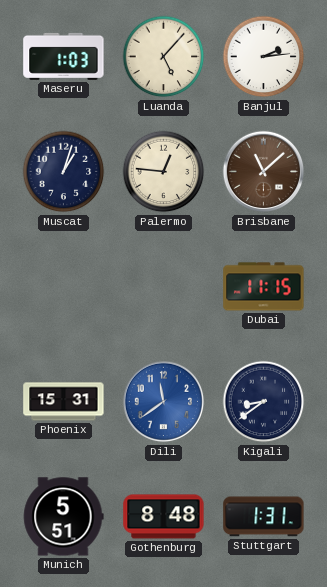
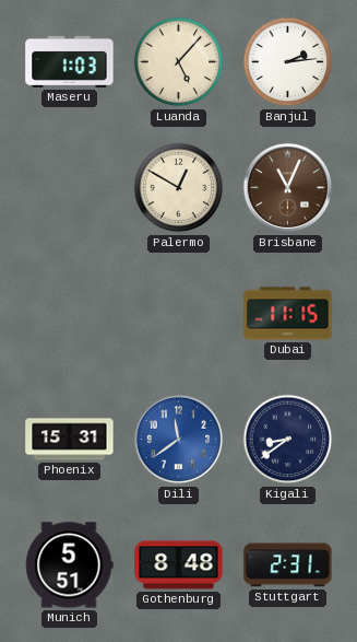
Muscat: 1:03 -> none
Palermo: 12:46 -> 12:50
Brisbane: 11:08 -> 11:04
Stuttgart: 1:31 -> 2:31
